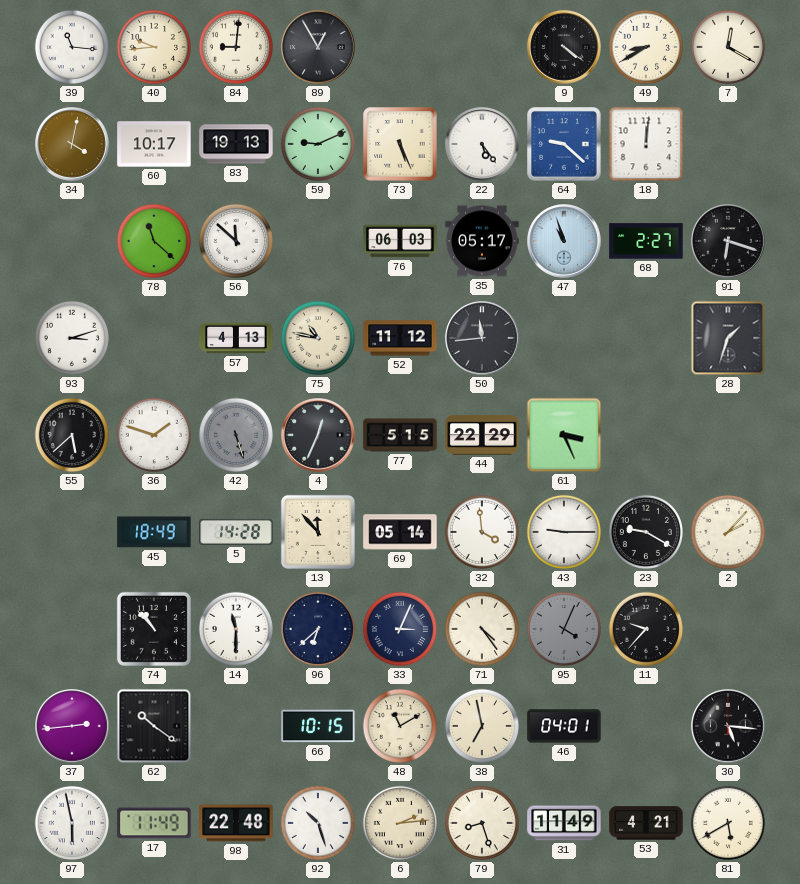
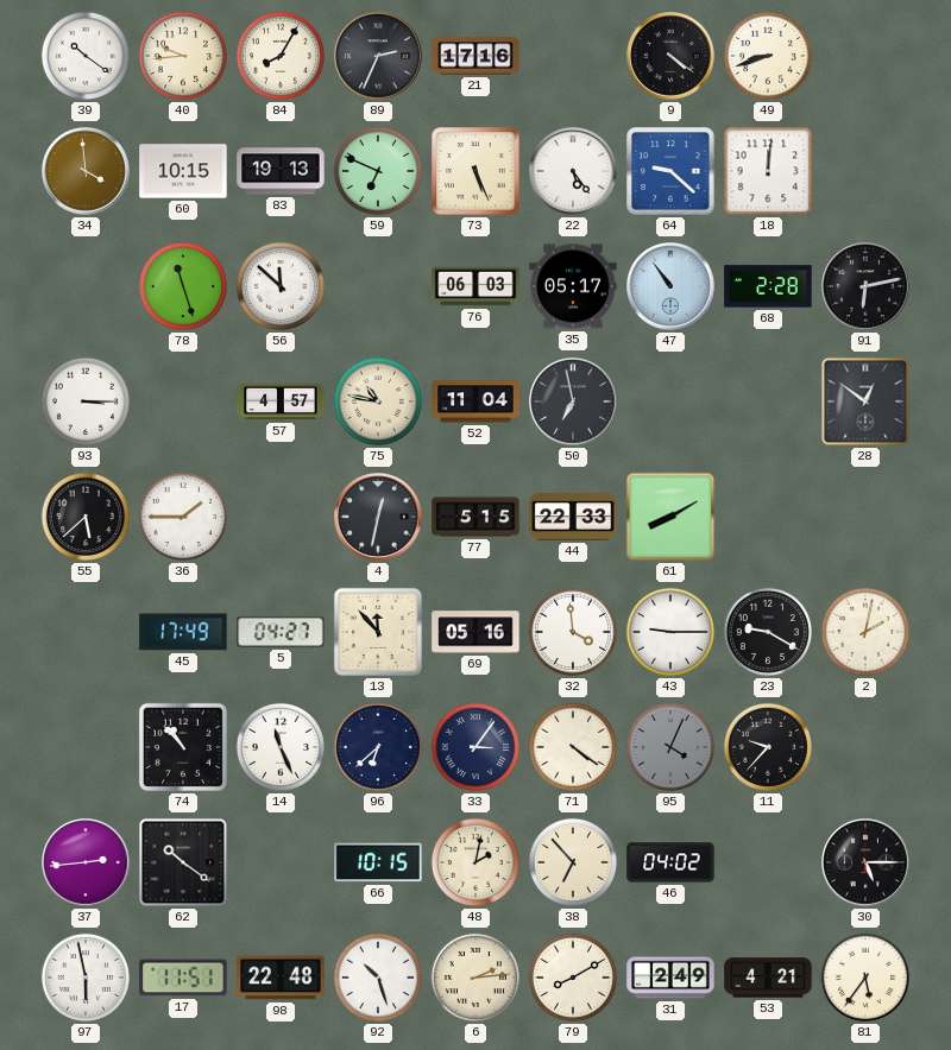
39: 11:16 -> 10:21
84: 9:01 -> 8:05
89: 12:55 -> 2:34
21: none -> 17:16
49: 8:40 -> 8:42
7: 12:20 -> none
34: 4:02 -> 3:59
60: 10:17 -> 10:15
59: 9:11 -> 6:49
78: 11:22 -> 11:27
47: 10:57 -> 10:54
68: 2:27 -> 2:28
91: 6:18 -> 6:13
93: 3:12 -> 3:15
57: 4:13 -> 4:57
52: 11:12 -> 11:04
50: 11:44 -> 6:58
28: 1:33 -> 12:51
36: 1:48 -> 1:45
42: 5:27 -> none
4: 12:34 -> 12:32
44: 22:29 -> 22:33
61: 3:26 -> 8:10
45: 18:49 -> 17:49
5: 14:28 -> 04:27
69: 05:14 -> 05:16
2: 2:07 -> 2:02
14: 11:30 -> 11:26
33: 3:04 -> 3:06
71: 4:24 -> 4:21
48: 11:10 -> 2:02
38: 6:58 -> 6:53
46: 04:01 -> 04:02
30: 5:16 -> 5:15
17: 11:49 -> 11:51
79: 8:27 -> 8:10
31: 11:49 -> 2:49
81: 5:40 -> 5:36
